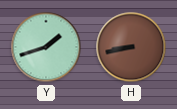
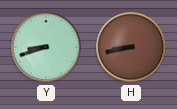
Y: 1:42 -> 8:42
